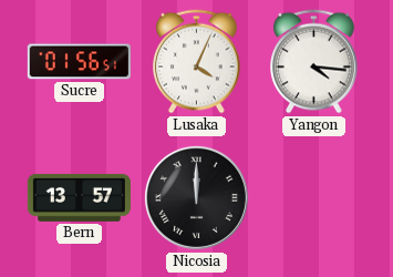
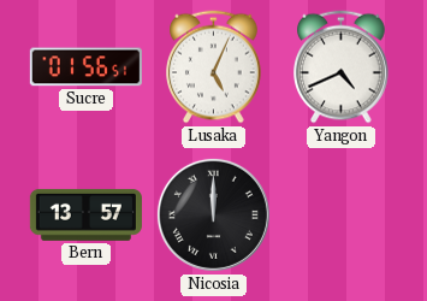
Lusaka: 4:04 -> 5:04
Yangon: 4:16 -> 4:41
